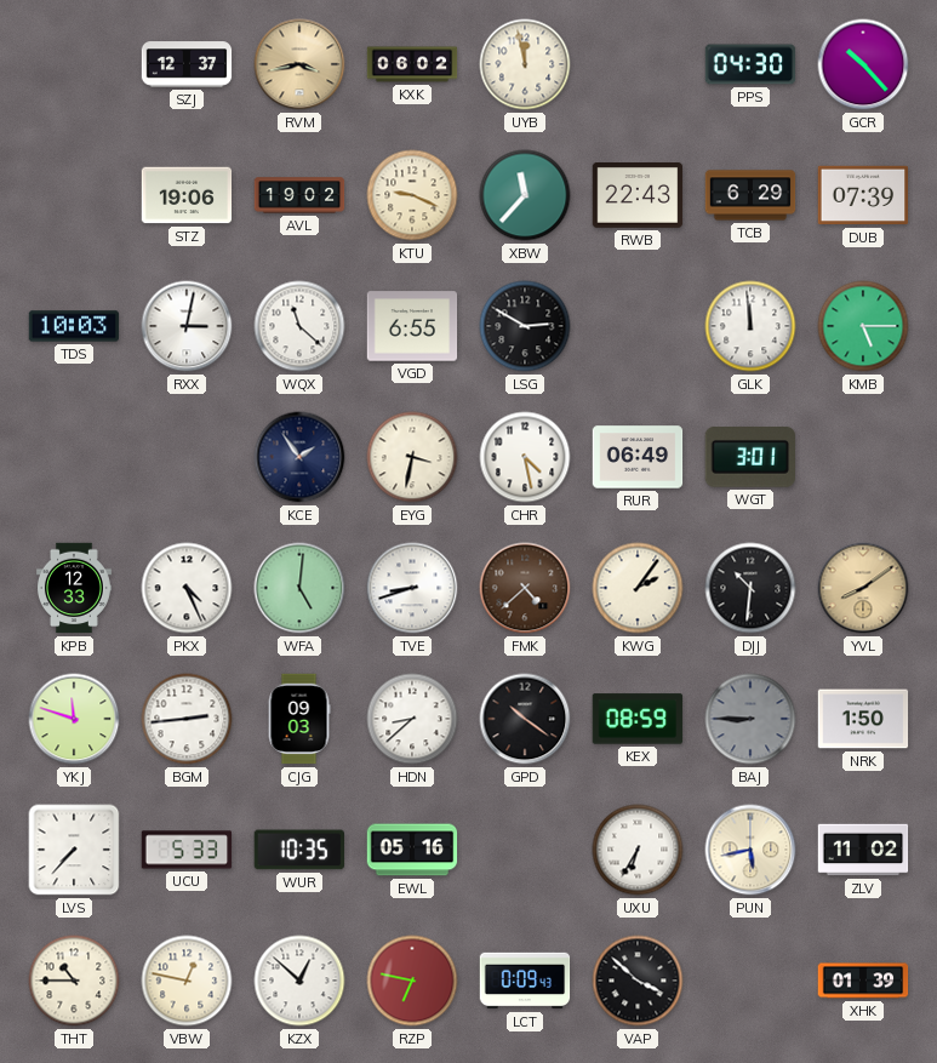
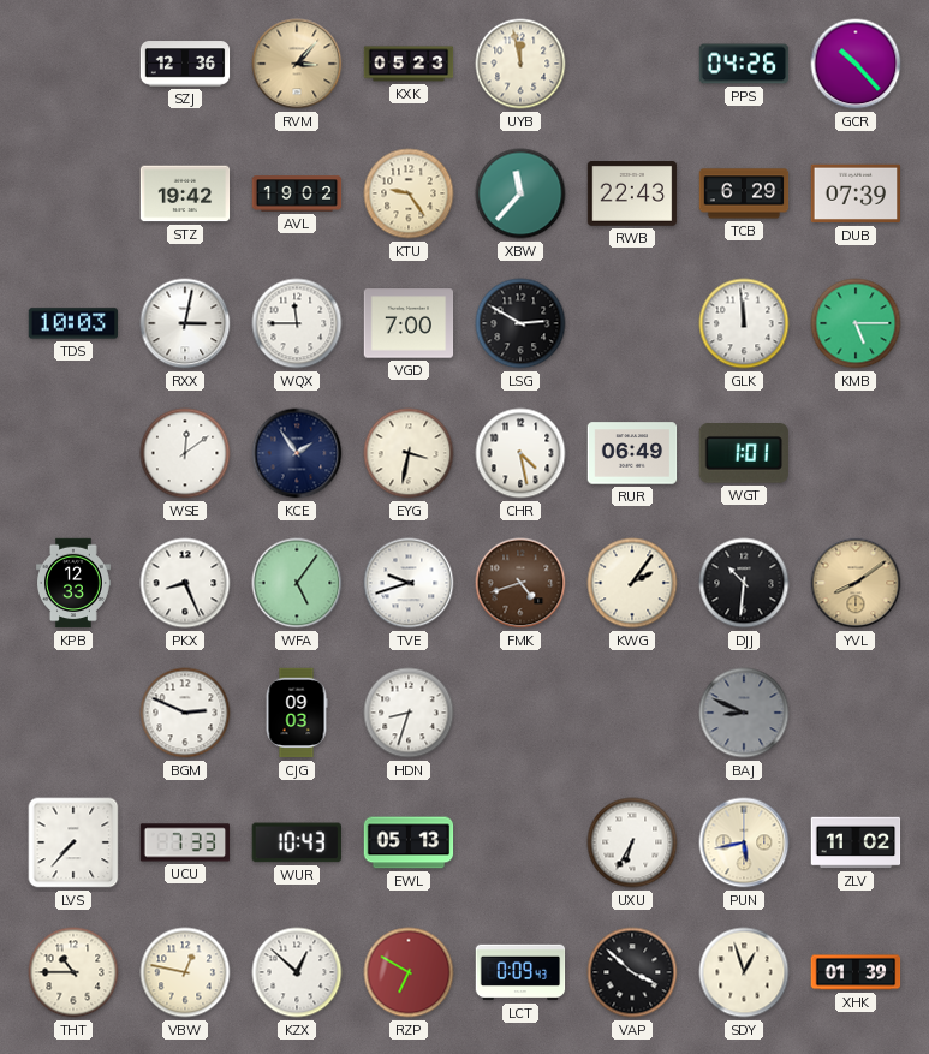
SZJ: 12:37 -> 12:36
RVM: 3:43 -> 3:07
KXK: 06:02 -> 05:23
PPS: 04:30 -> 04:26
STZ: 19:06 -> 19:42
KTU: 9:19 -> 9:24
WQX: 11:22 -> 11:45
VGD: 6:55 -> 7:00
WSE: none -> 12:09
WGT: 3:01 -> 1:01
PKX: 4:26 -> 8:26
WFA: 5:01 -> 5:06
TVE: 8:42 -> 9:42
FMK: 4:38 -> 4:42
YKJ: 11:48 -> none
BGM: 2:44 -> 2:49
HDN: 8:38 -> 8:33
GPD: 10:21 -> none
KEX: 08:59 -> none
BAJ: 8:45 -> 8:49
NRK: 1:50 -> none
UCU: 5:33 -> 7:33
WUR: 10:35 -> 10:43
EWL: 05:16 -> 05:13
RZP: 6:47 -> 6:50
SDY: none -> 12:57
